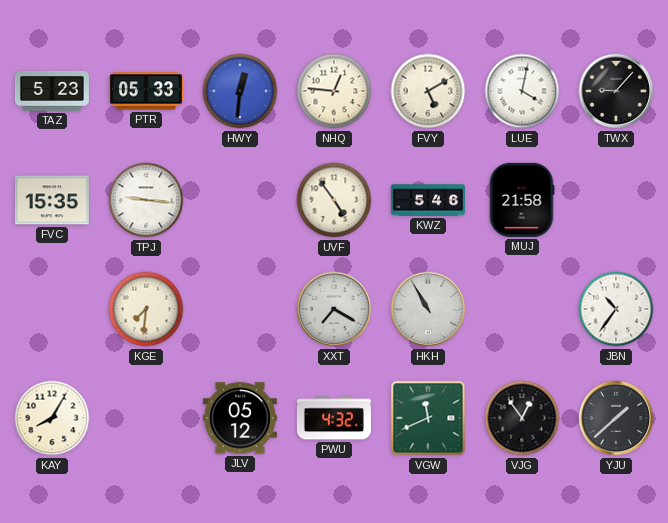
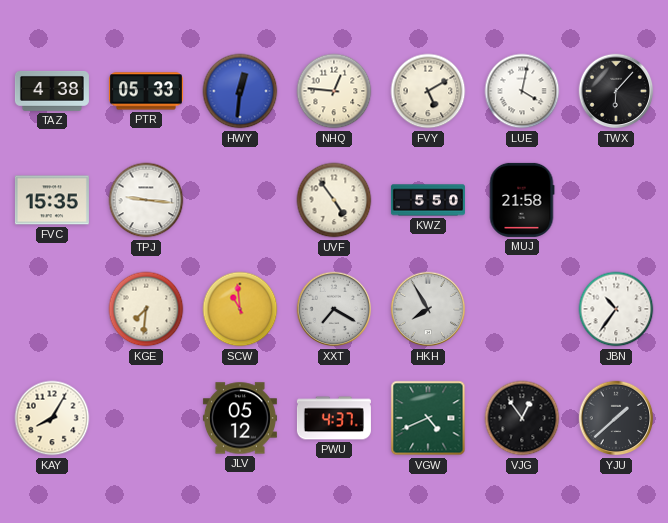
TAZ: 5:23 -> 4:38
TWX: 9:07 -> 6:07
KWZ: 5:46 -> 5:50
SCW: none -> 10:59
HKH: 10:55 -> 7:55
PWU: 4:32 -> 4:37
VGW: 11:41 -> 4:41
